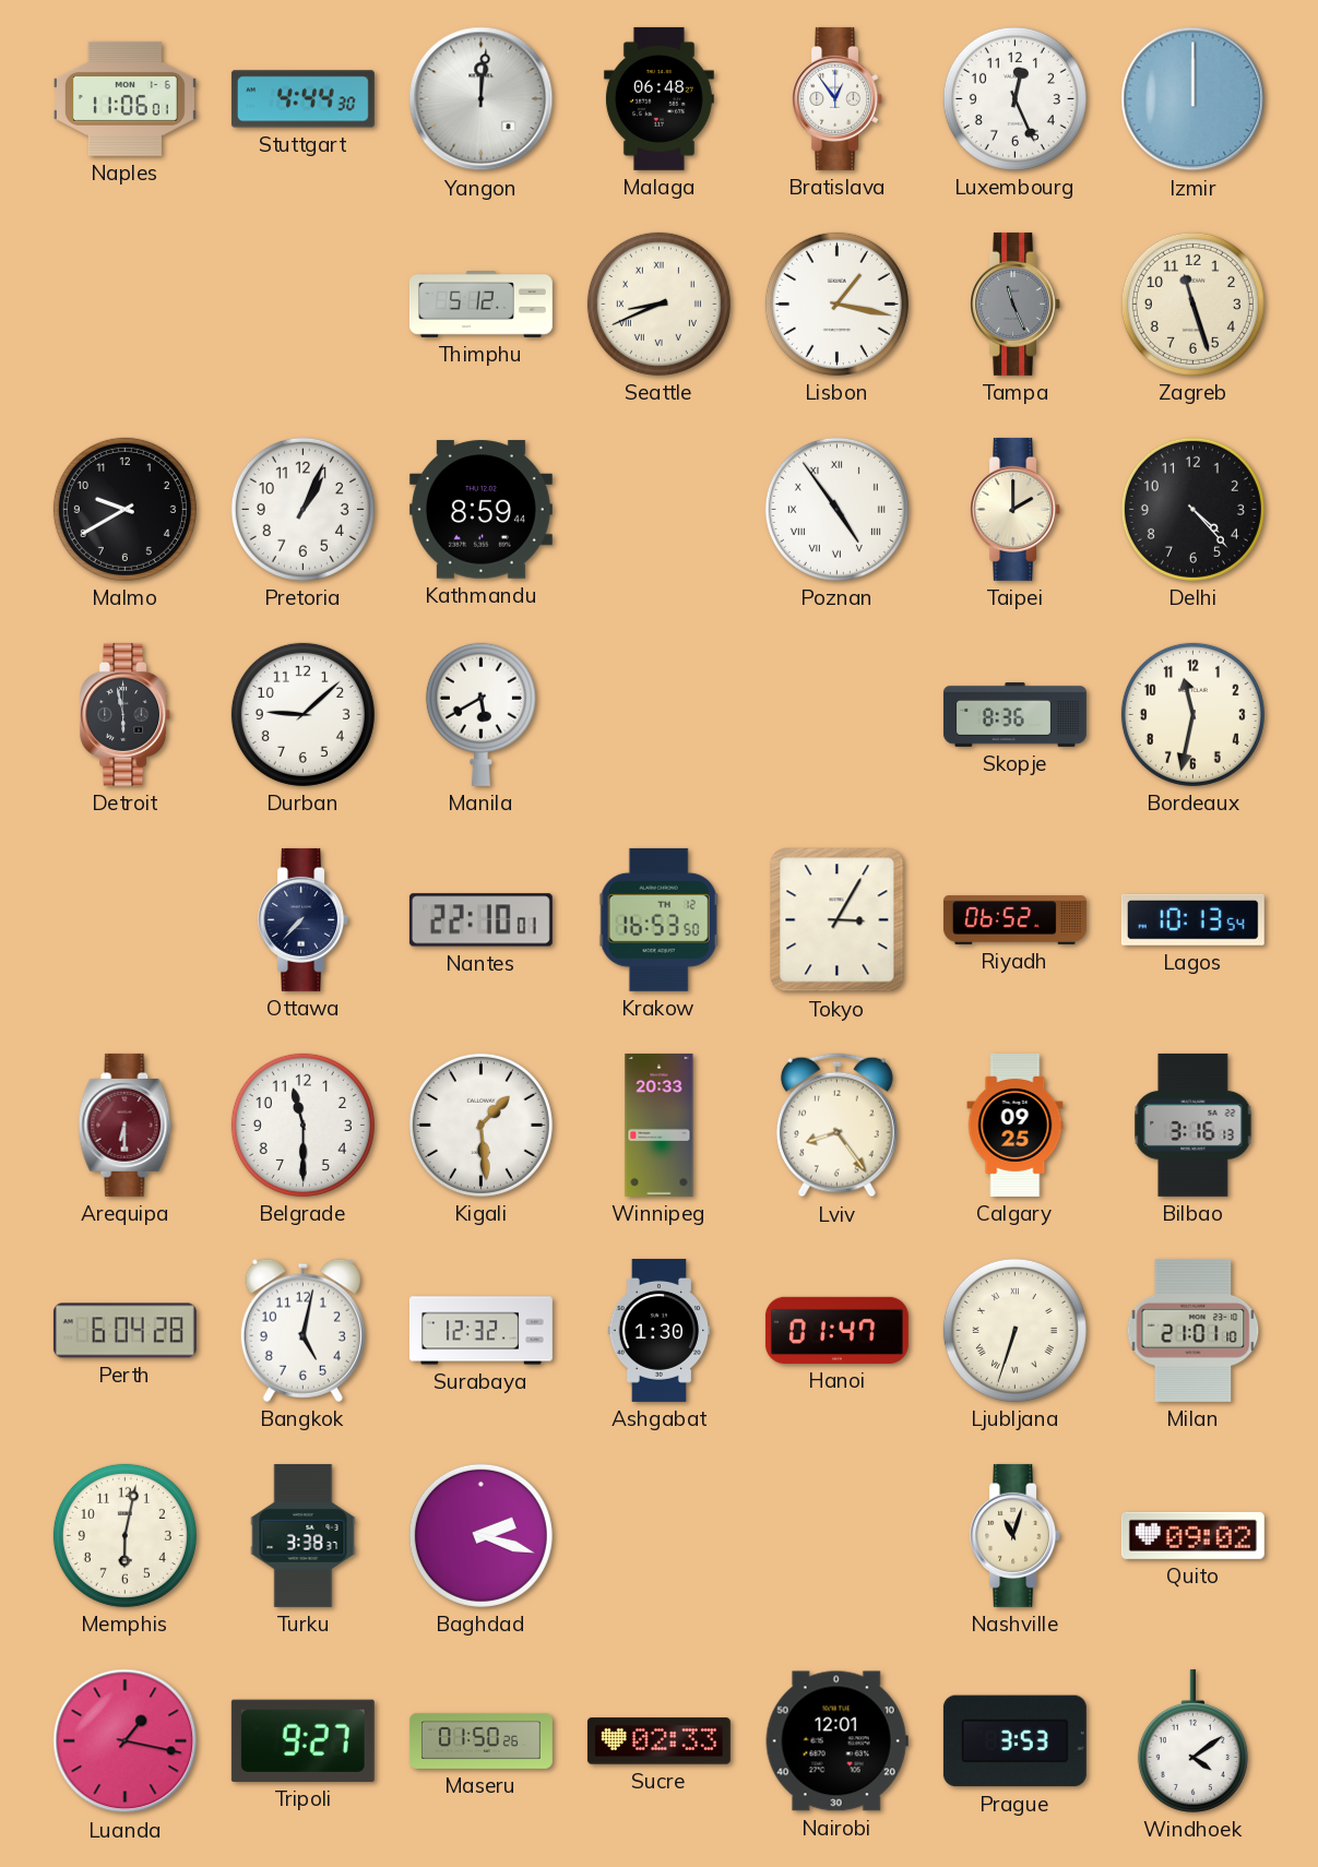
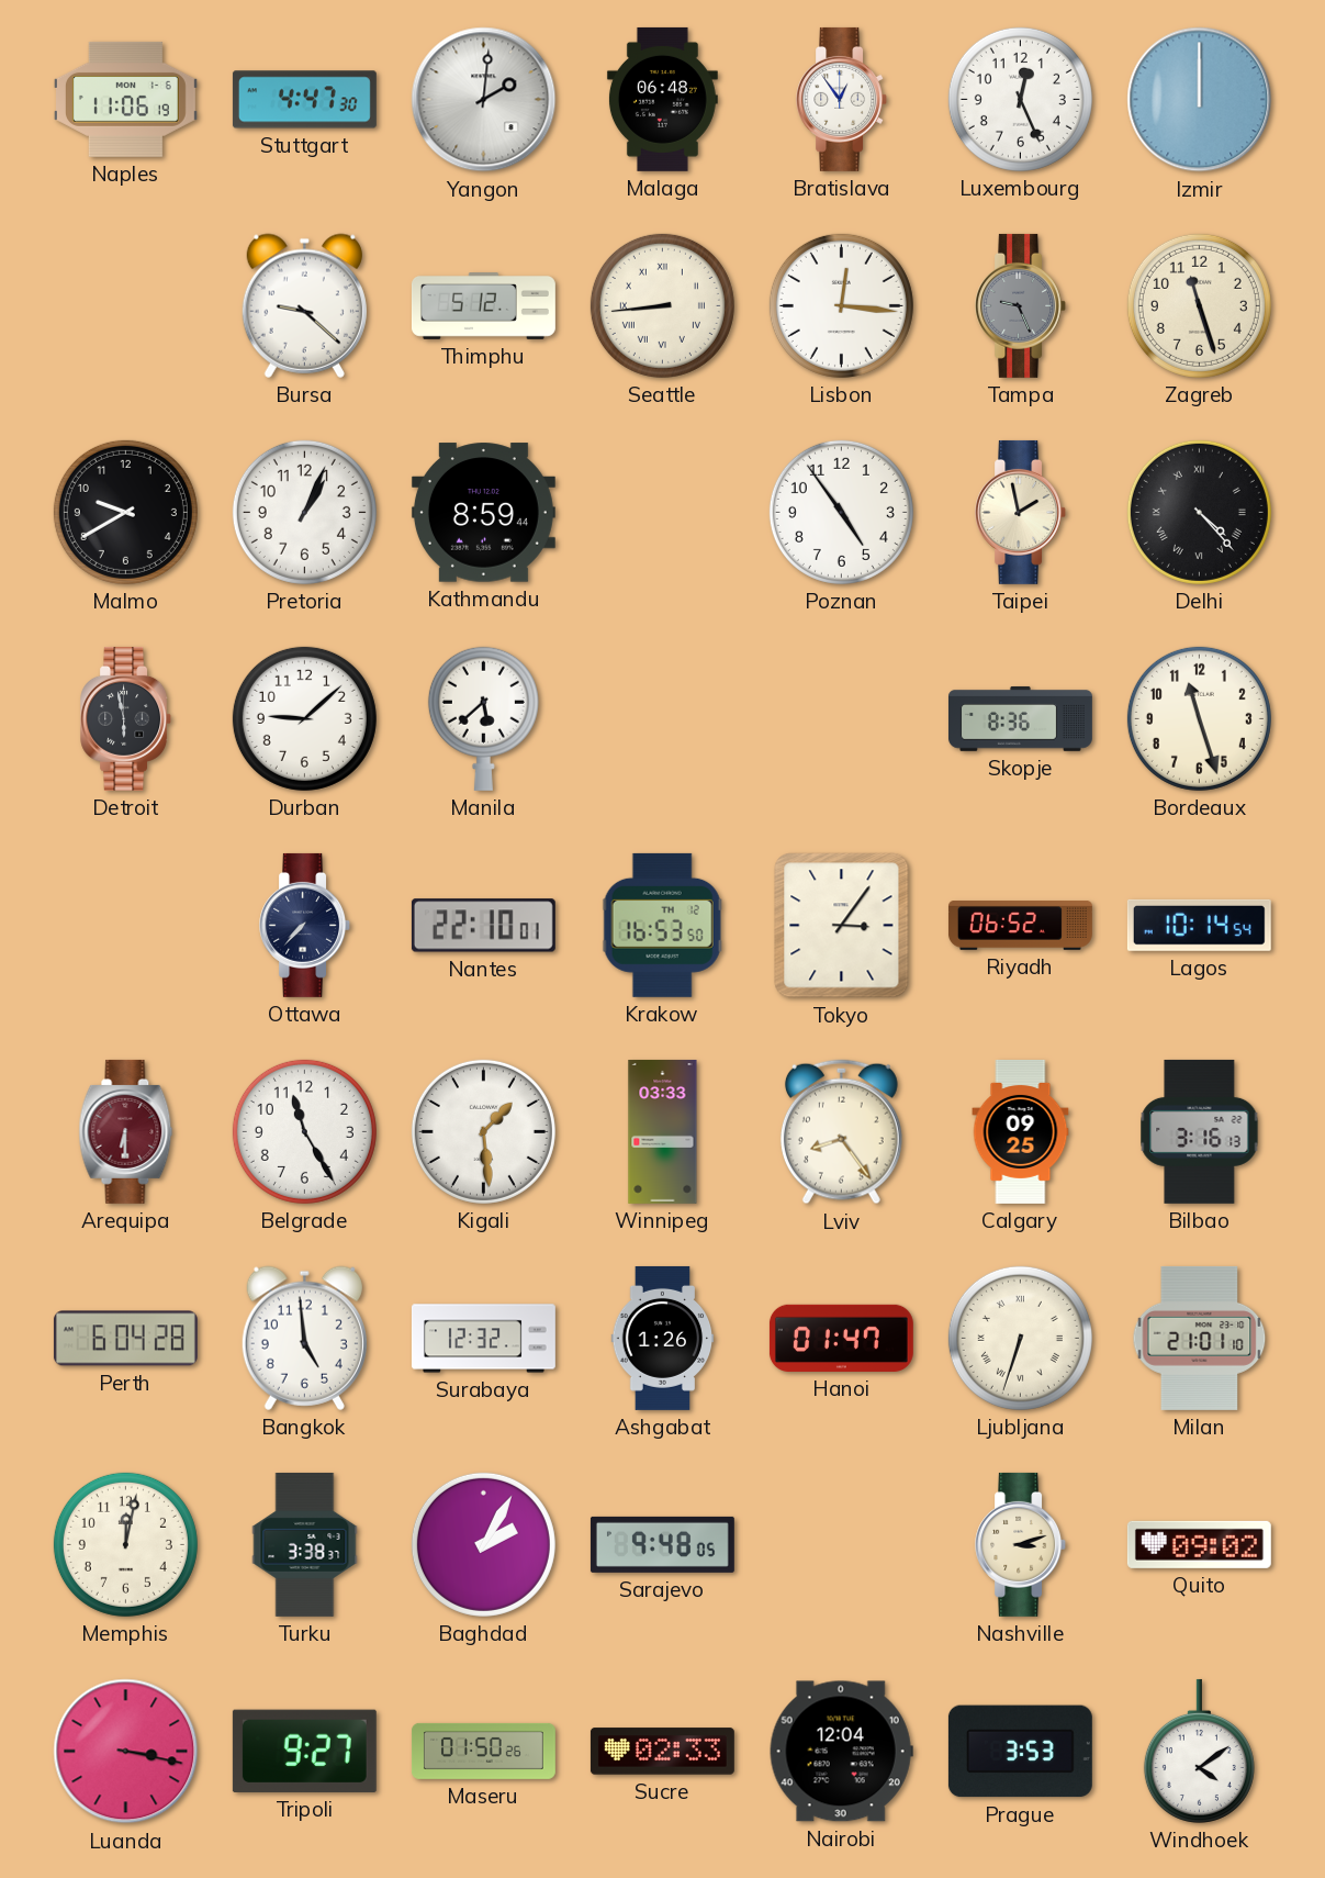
Naples: 11:06:01 -> 11:06:19
Stuttgart: 4:44 -> 4:47
Yangon: 12:01 -> 2:01
Bursa: none -> 9:22
Seattle: 8:41 -> 8:44
Lisbon: 1:17 -> 12:16
Tampa: 11:26 -> 9:26
Poznan numerals: Roman -> Arabic
Taipei: 2:00 -> 1:58
Delhi numerals: Arabic -> Roman
Manila: 5:40 -> 5:38
Bordeaux: 11:32 -> 11:27
Tokyo: 3:05 -> 3:06
Lagos: 10:13 -> 10:14
Belgrade: 11:30 -> 11:25
Winnipeg: 20:33 -> 03:33
Bangkok: 5:02 -> 4:59
Ashgabat: 1:30 -> 1:26
Memphis: 6:02 -> 12:02
Baghdad: 2:18 -> 2:05
Sarajevo: none -> 9:48
Nashville: 11:03 -> 3:12
Luanda: 1:17 -> 3:17
Nairobi: 12:01 -> 12:04
